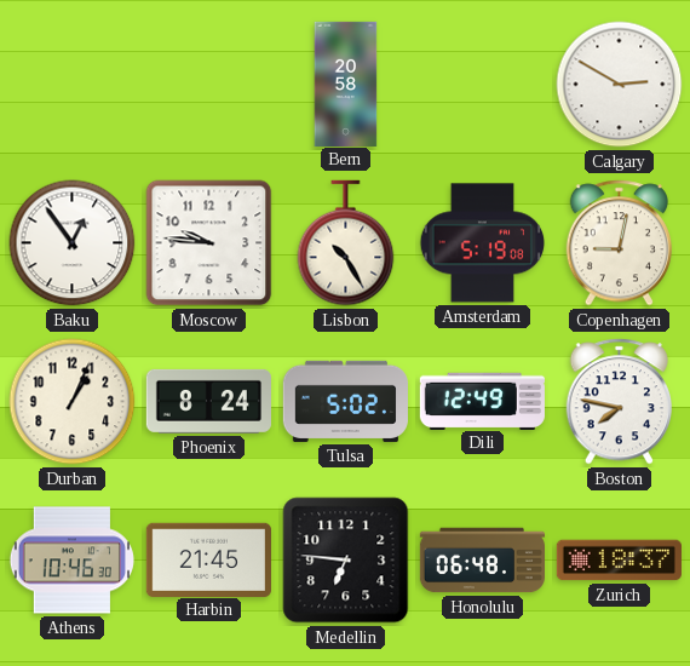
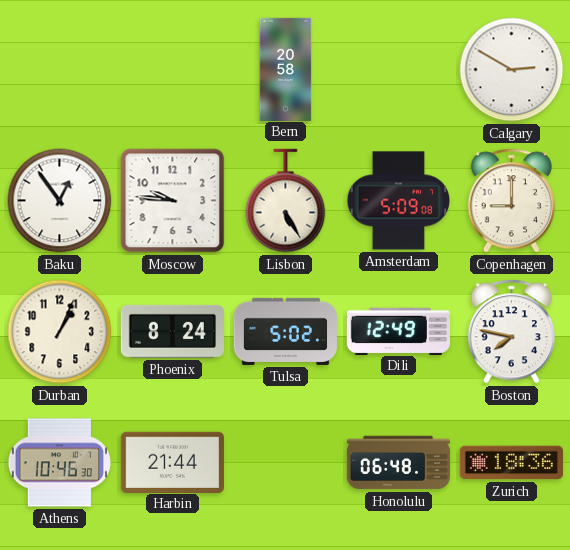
Lisbon: 10:25 -> 5:25
Amsterdam: 5:19 -> 5:09
Copenhagen: 9:02 -> 9:00
Harbin: 21:45 -> 21:44
Medellin: 6:46 -> none
Zurich: 18:37 -> 18:36
